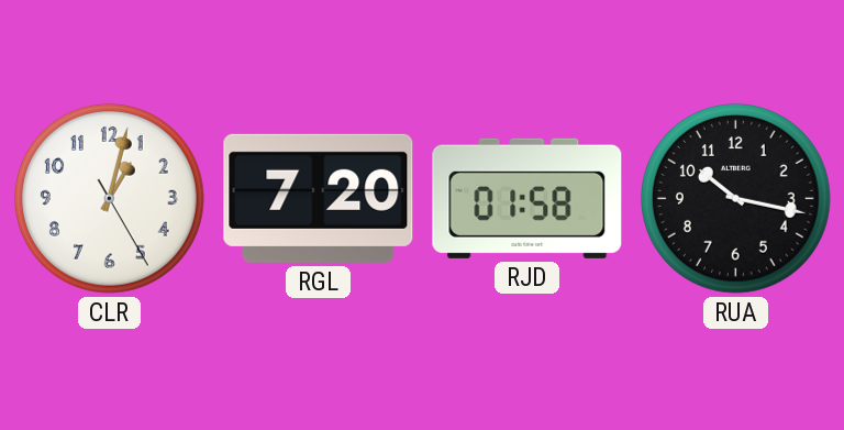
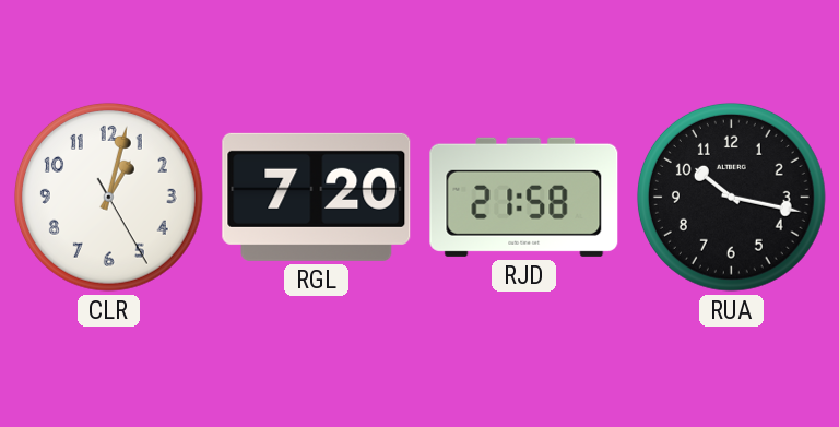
RJD: 01:58 -> 21:58
